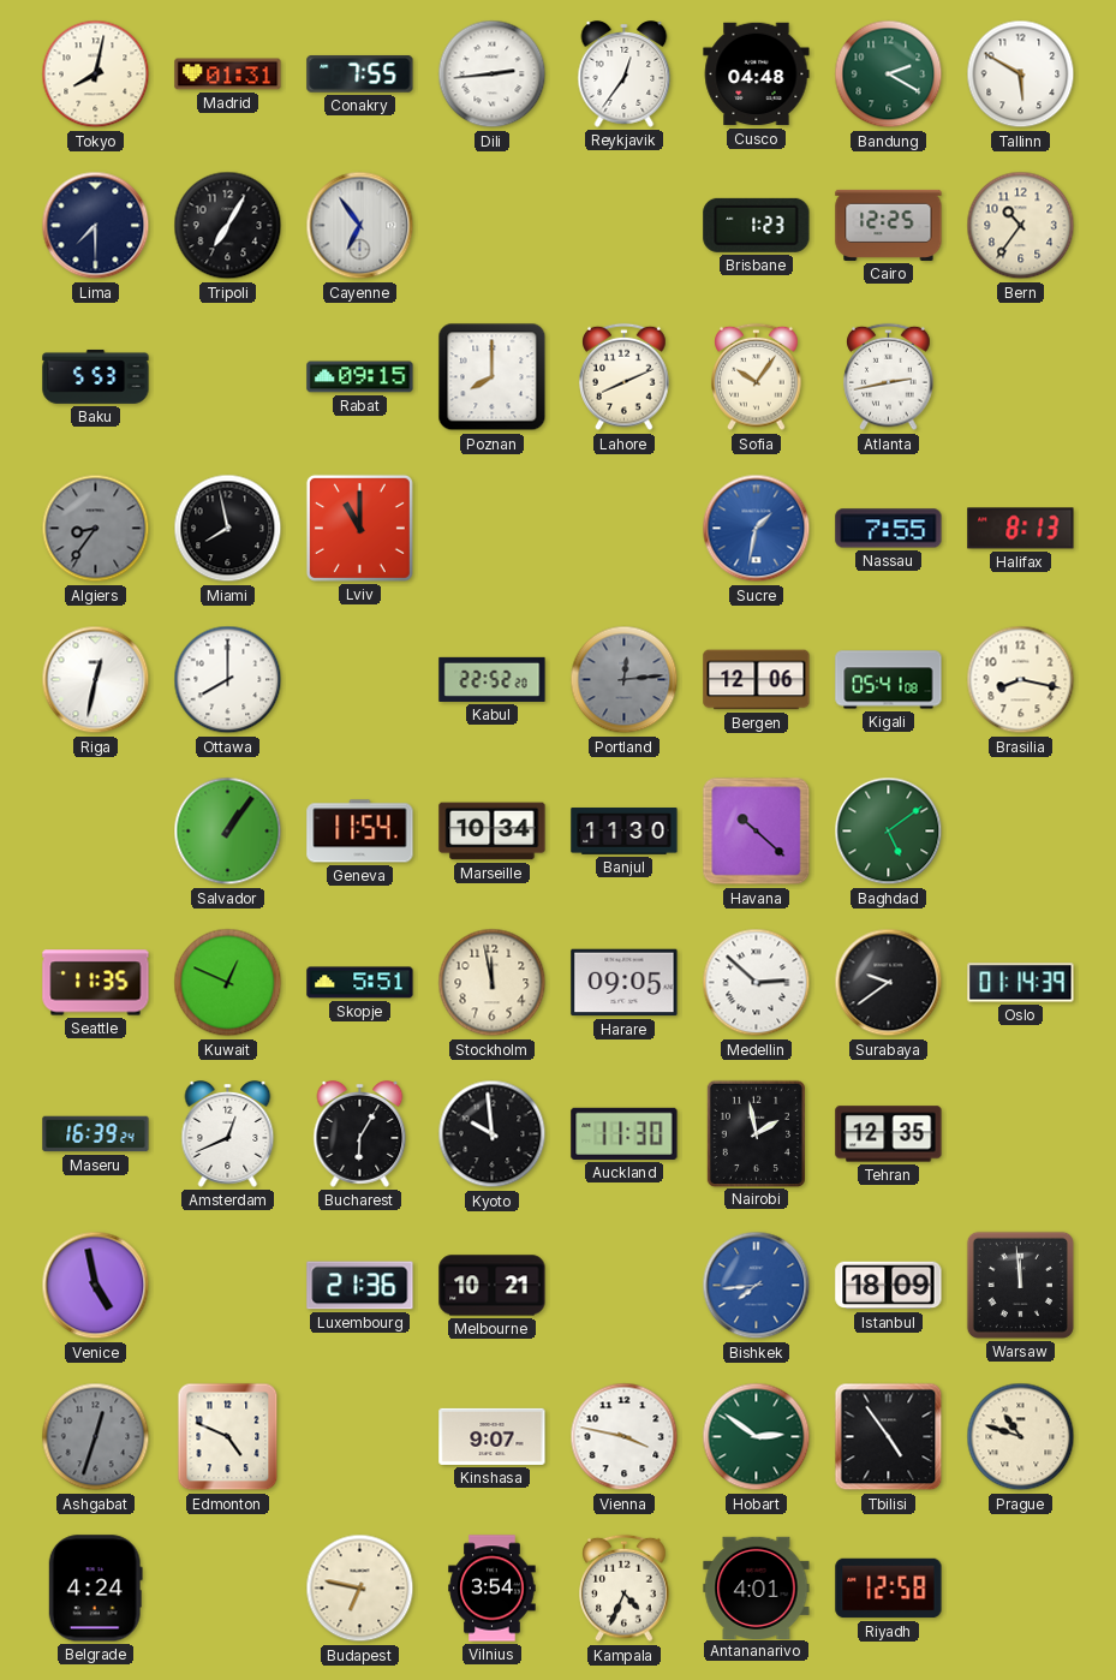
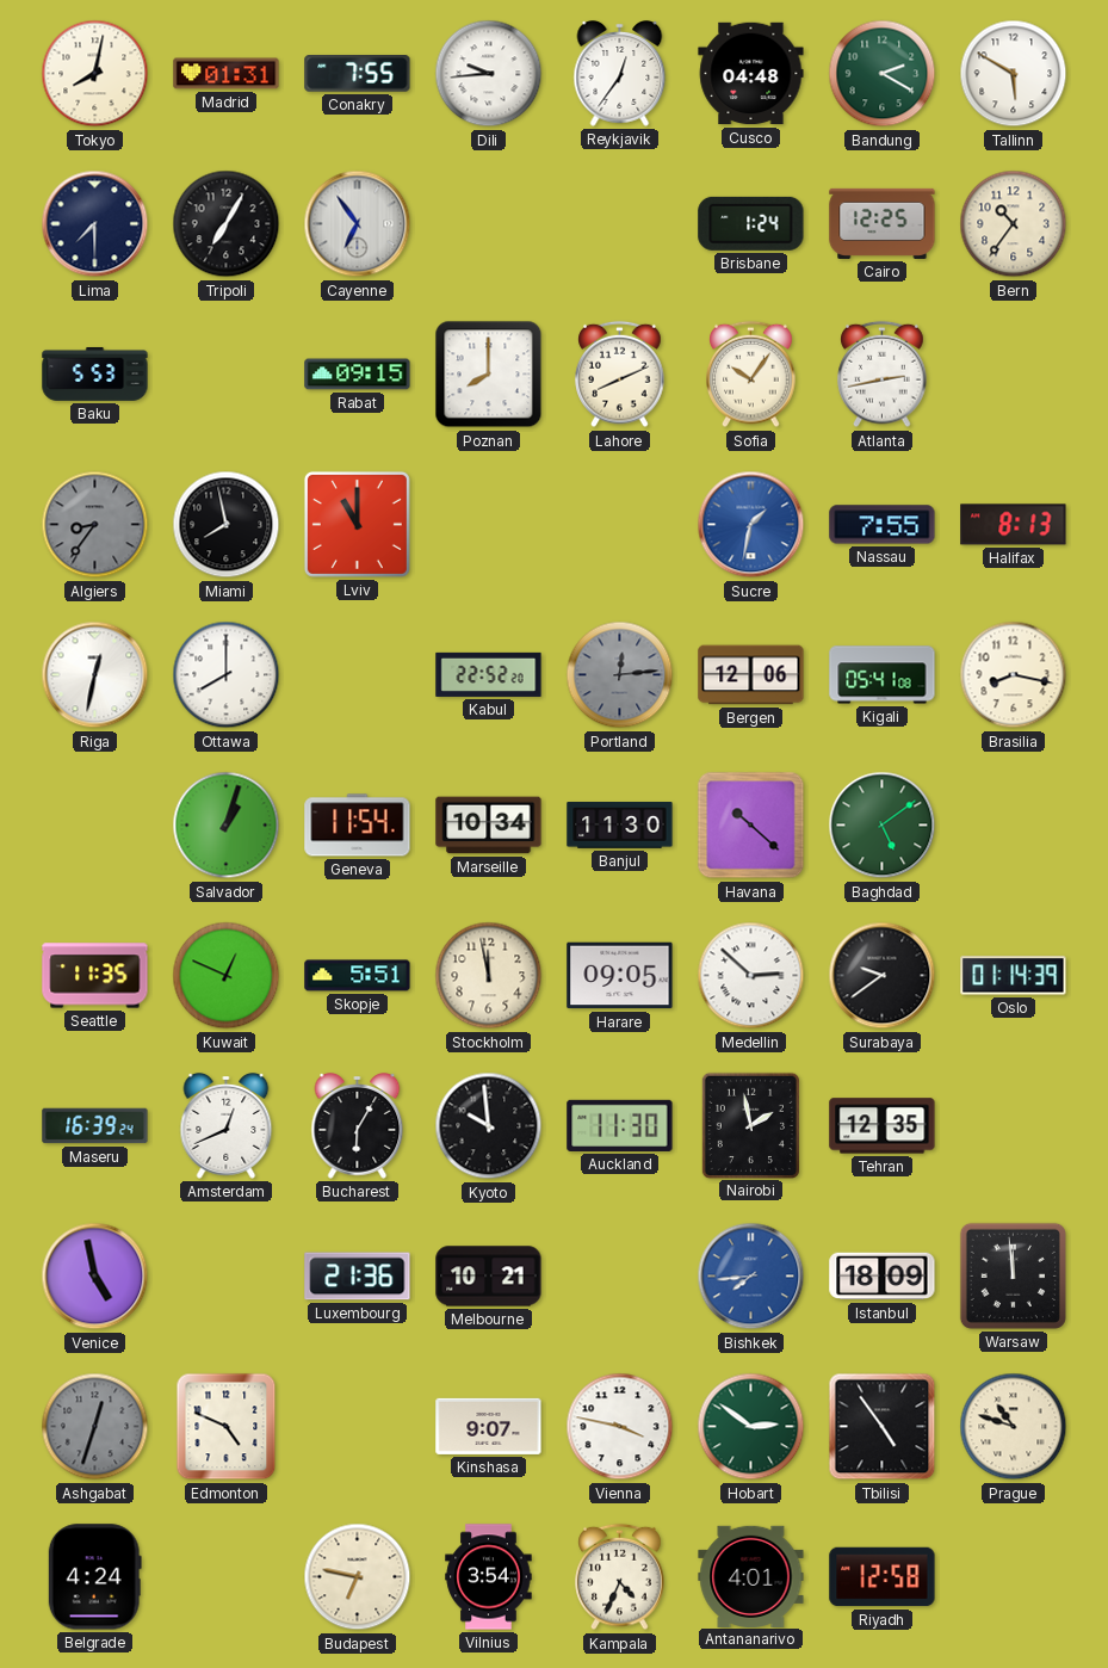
Dili: 2:44 -> 9:44
Brisbane: 1:23 -> 1:24
Salvador: 1:06 -> 1:03
